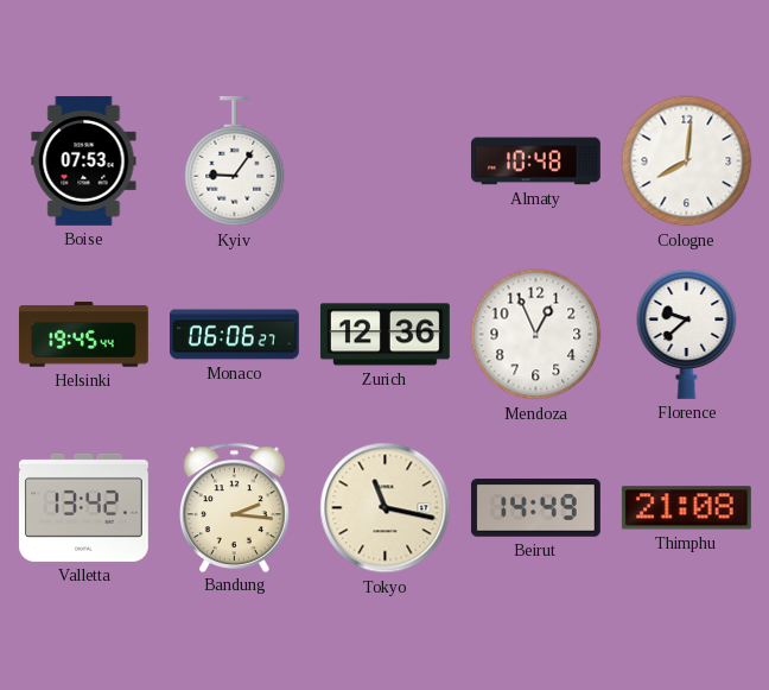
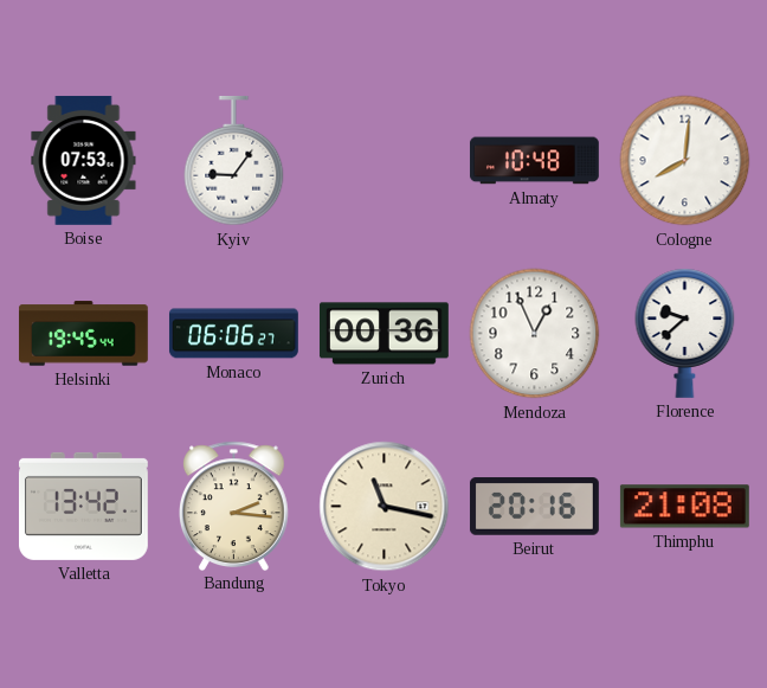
Zurich: 12:36 -> 00:36
Beirut: 14:49 -> 20:16
